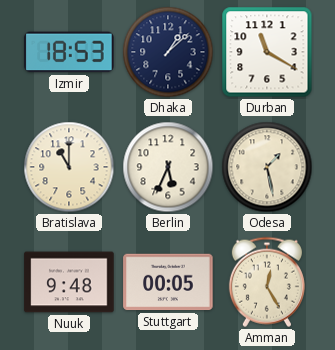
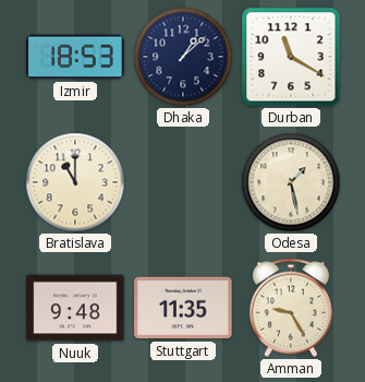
Berlin: 5:34 -> none
Stuttgart: 00:05 -> 11:35
Amman: 12:25 -> 9:25
